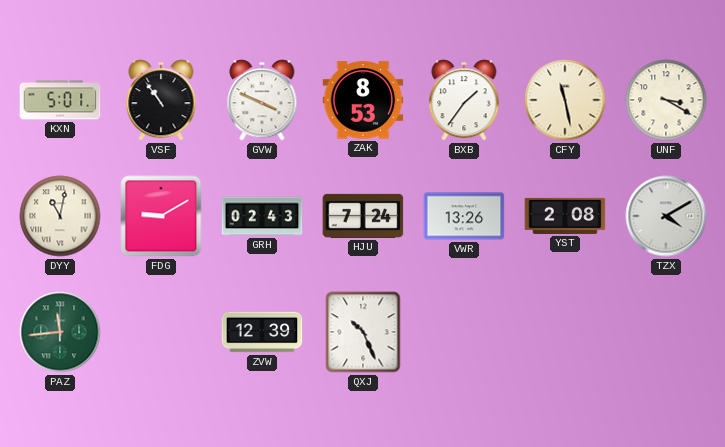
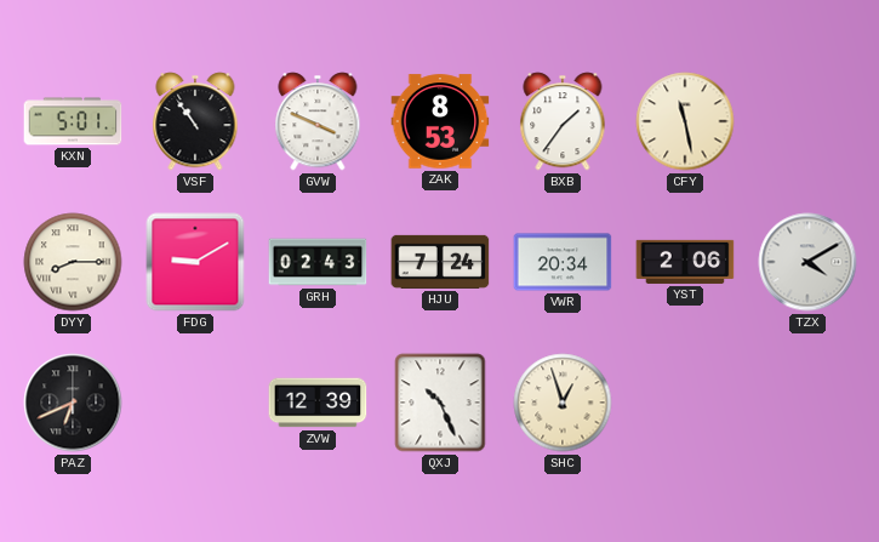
UNF: 3:20 -> none
DYY: 11:02 -> 8:15
VWR: 13:26 -> 20:34
YST: 2:08 -> 2:06
PAZ: 11:44 -> 6:41
PAZ dial: green -> black
SHC: none -> 12:57
